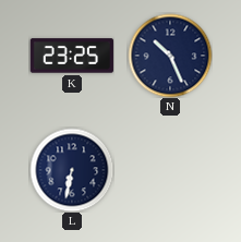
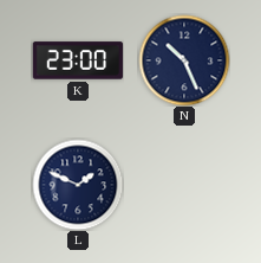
K: 23:25 -> 23:00
L: 6:32 -> 1:49
